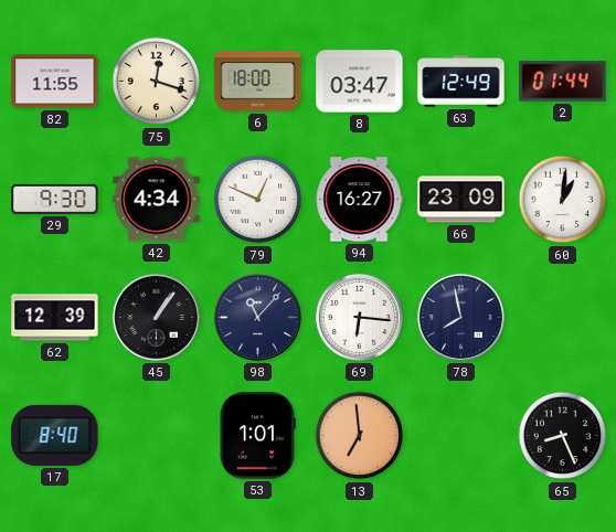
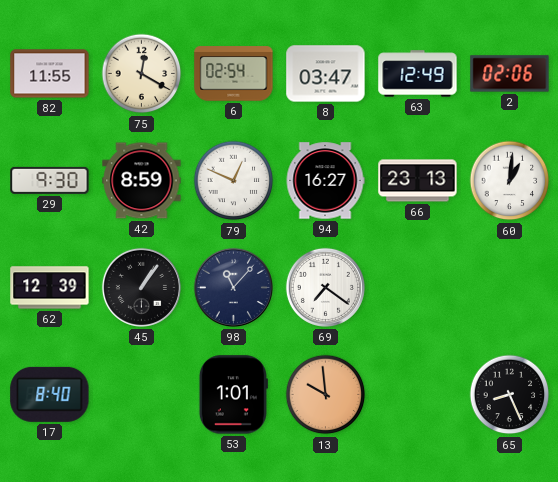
75: 12:18 -> 12:20
6: 18:00 -> 02:54
2: 01:44 -> 02:06
42: 4:34 -> 8:59
66: 23:09 -> 23:13
69: 6:16 -> 7:21
78: 7:58 -> none
13: 6:59 -> 9:59
